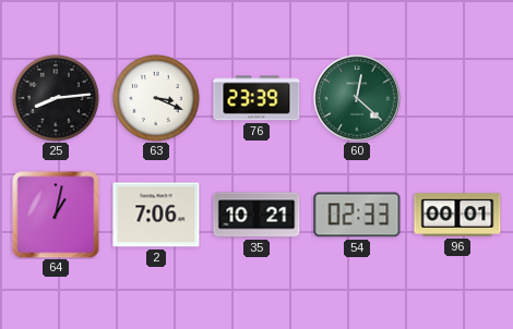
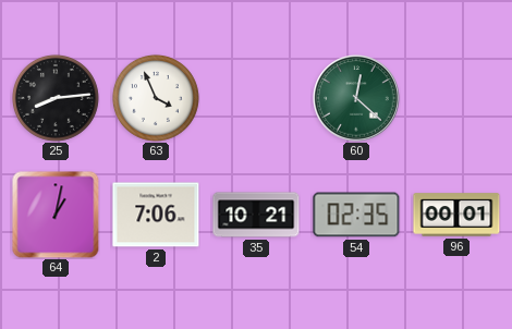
63: 3:19 -> 3:56
76: 23:39 -> none
54: 02:33 -> 02:35
